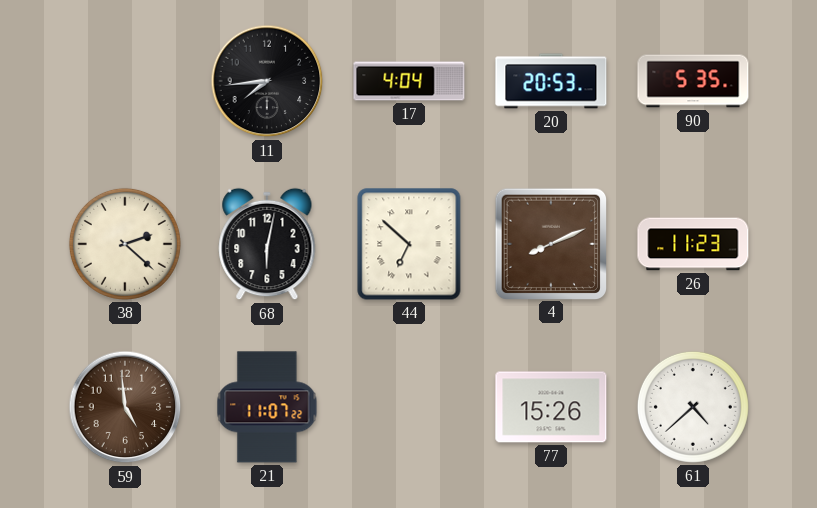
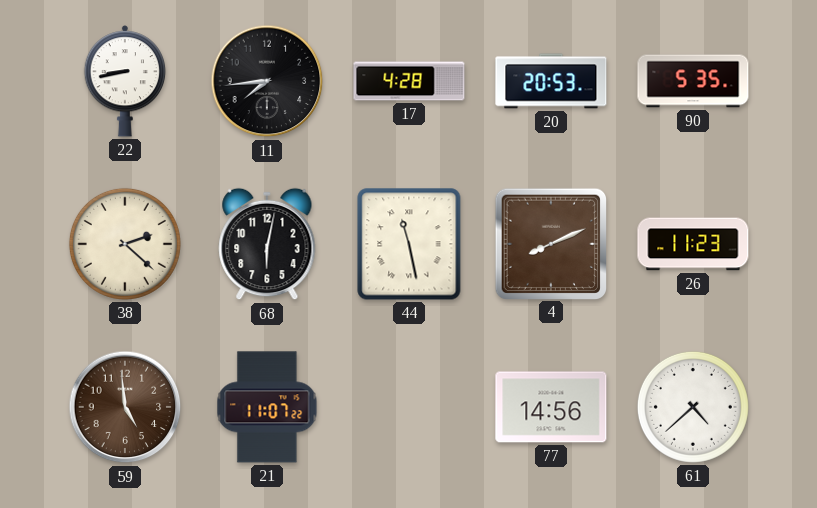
22: none -> 8:43
17: 4:04 -> 4:28
44: 6:52 -> 11:28
77: 15:26 -> 14:56
